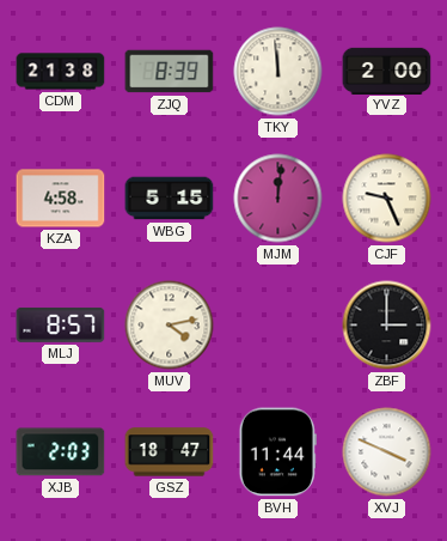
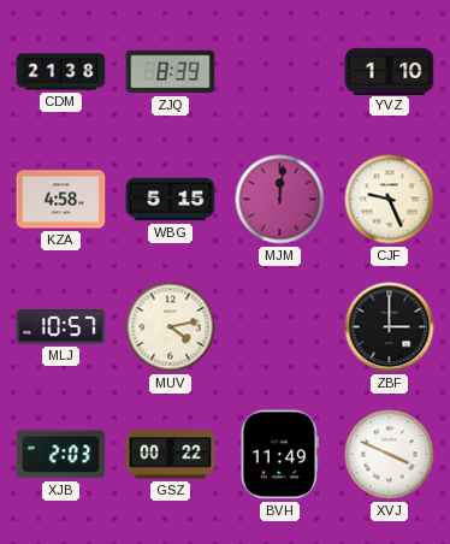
TKY: 11:59 -> none
YVZ: 2:00 -> 1:10
MLJ: 8:57 -> 10:57
GSZ: 18:47 -> 00:22
BVH: 11:44 -> 11:49
